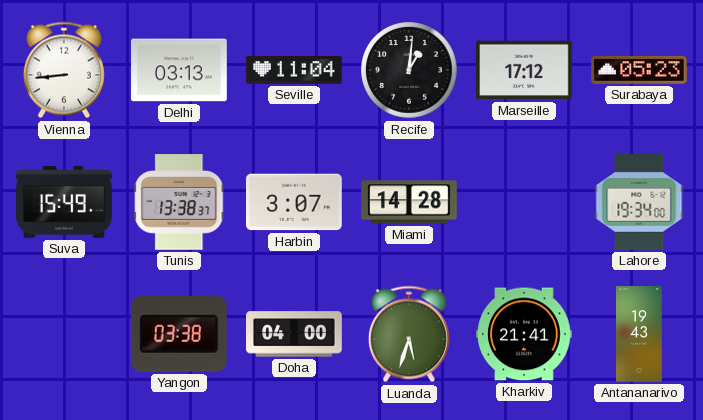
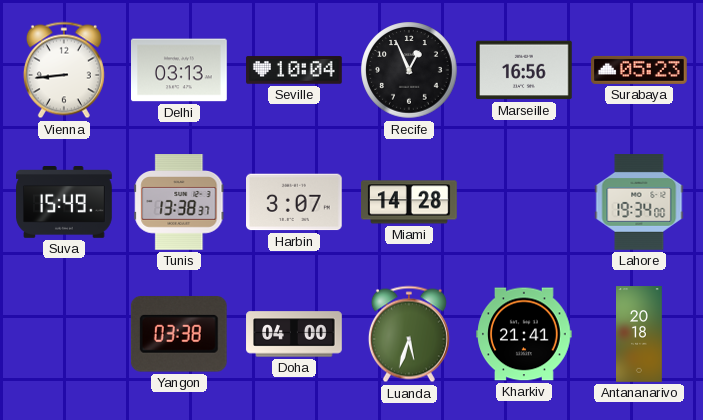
Seville: 11:04 -> 10:04
Recife: 1:01 -> 12:56
Marseille: 17:12 -> 16:56
Antananarivo: 19:43 -> 20:18
